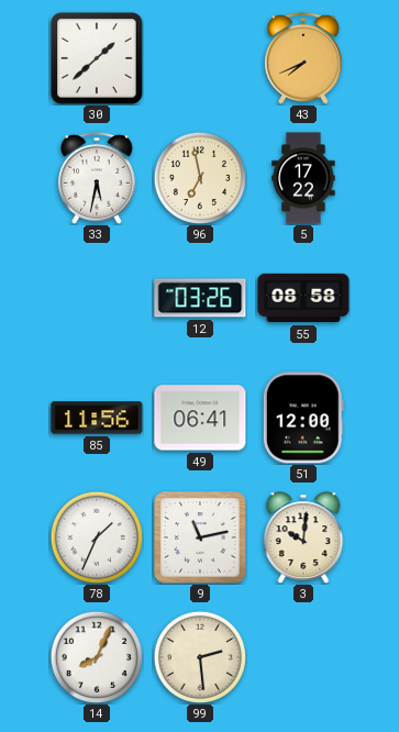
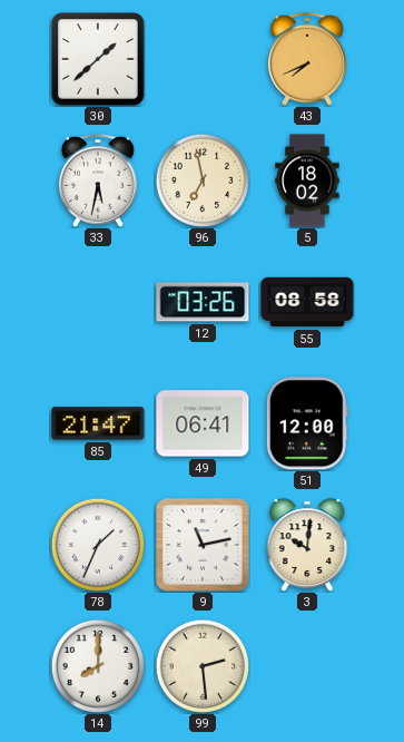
5: 17:22 -> 18:02
85: 11:56 -> 21:47
14: 8:04 -> 8:00
